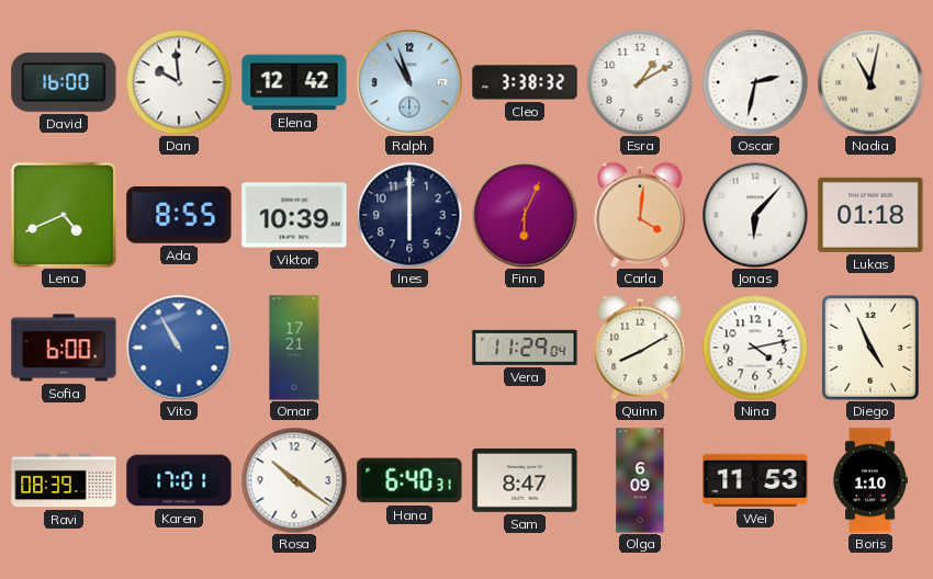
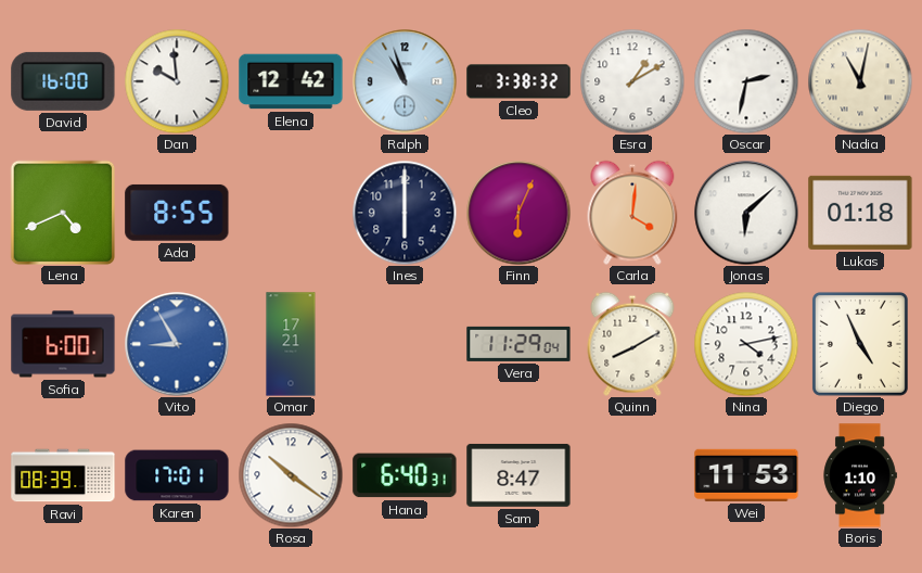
Viktor: 10:39 -> none
Jonas: 6:07 -> 6:08
Vito: 10:55 -> 8:55
Olga: 6:09 -> none
